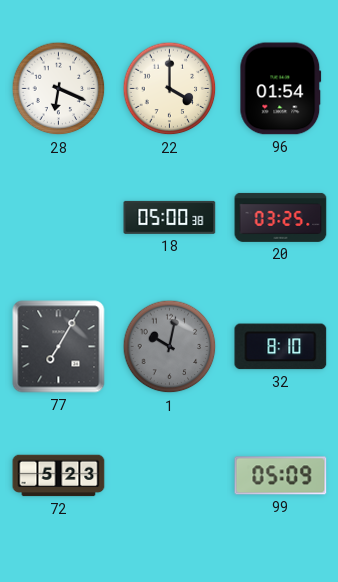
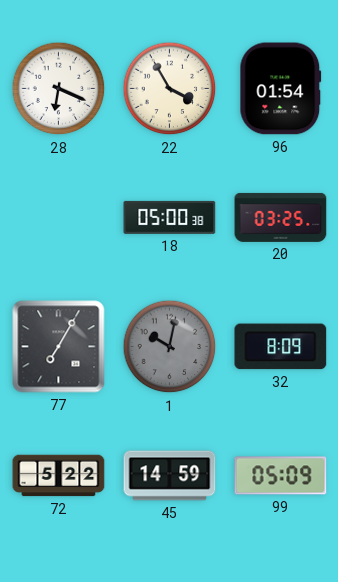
22: 4:00 -> 3:55
32: 8:10 -> 8:09
72: 5:23 -> 5:22
45: none -> 14:59
